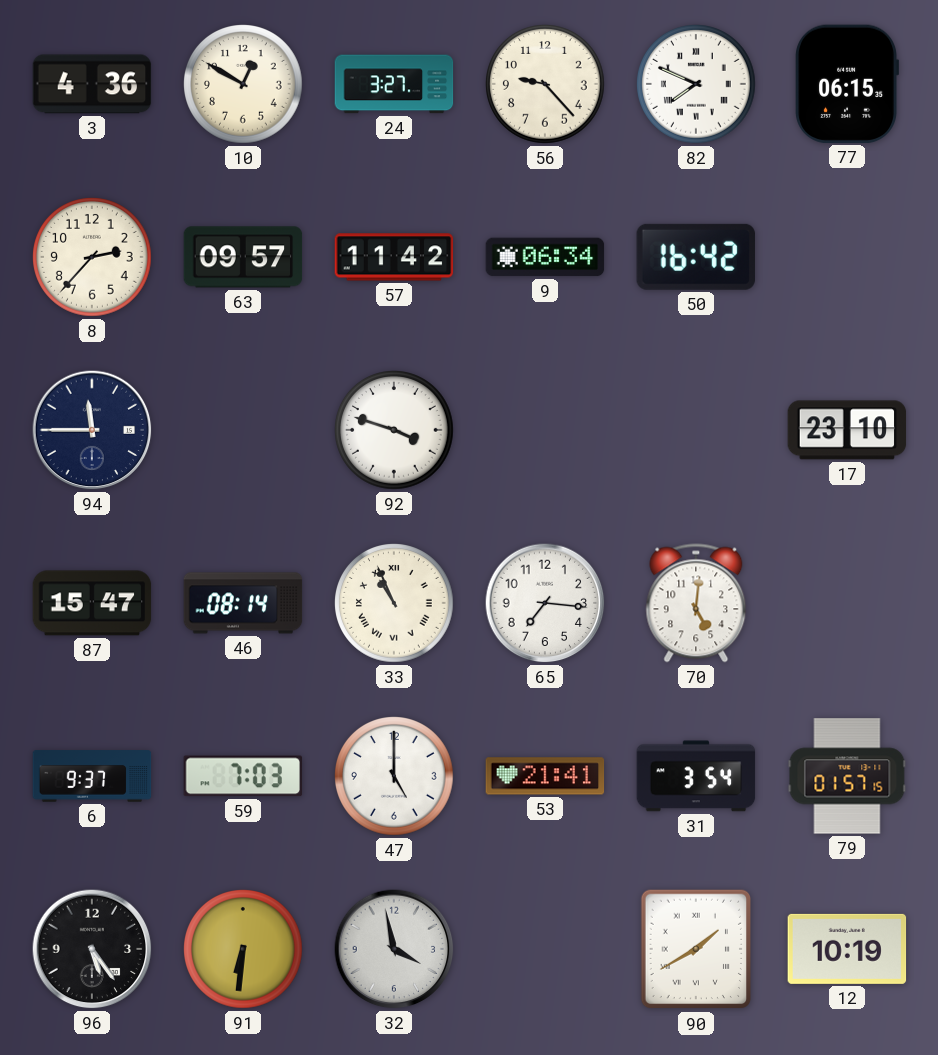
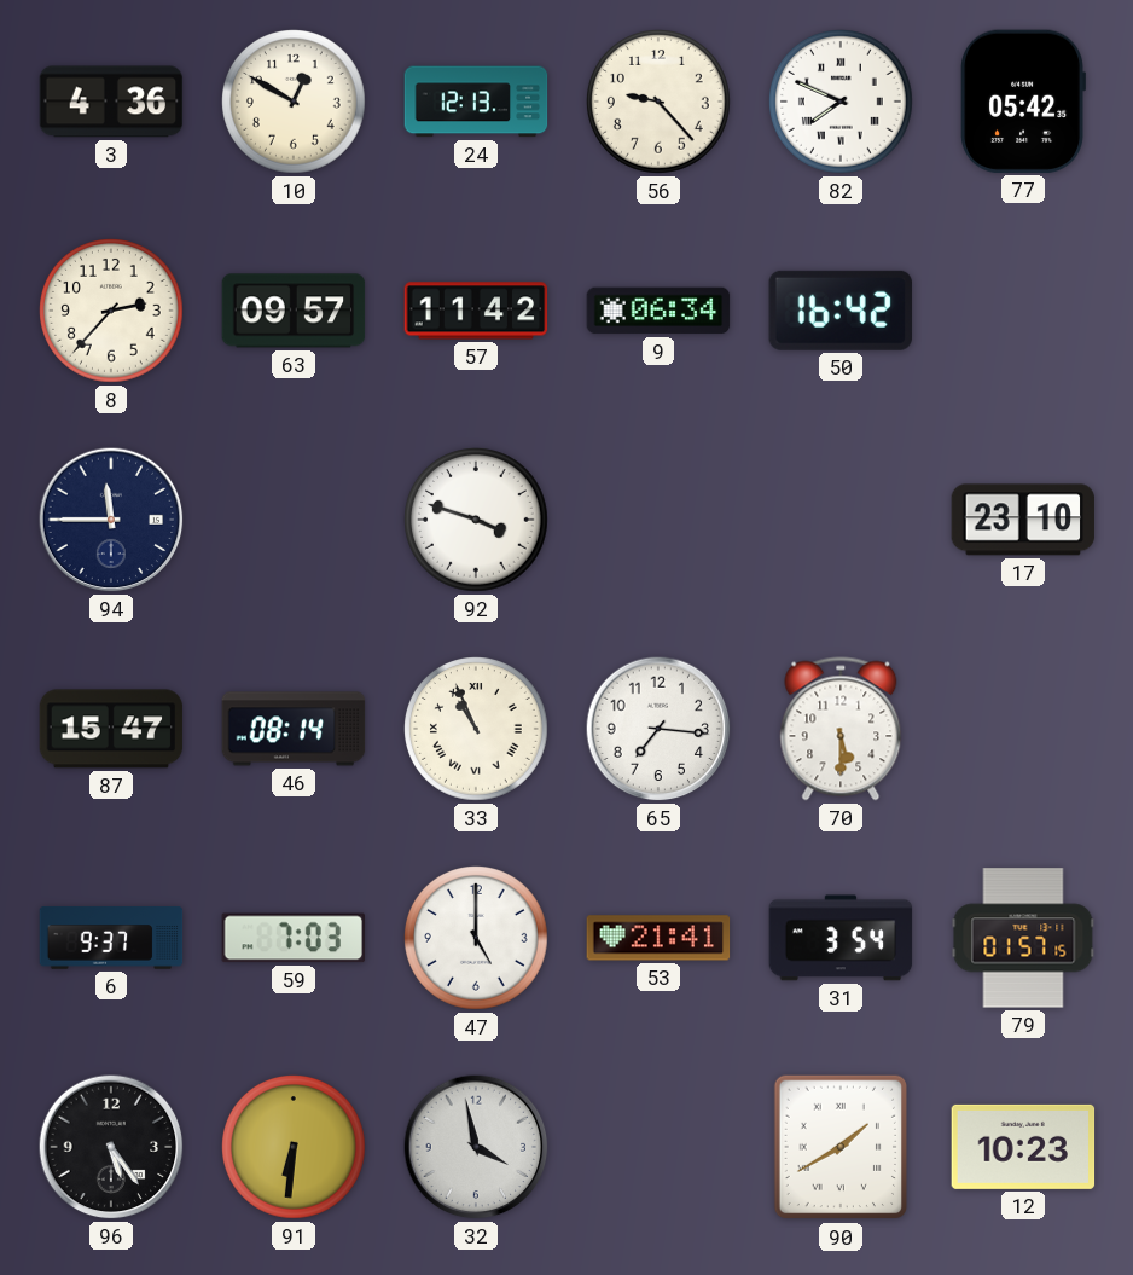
24: 3:27 -> 12:13
77: 06:15 -> 05:42
70: 5:01 -> 5:30
12: 10:19 -> 10:23
